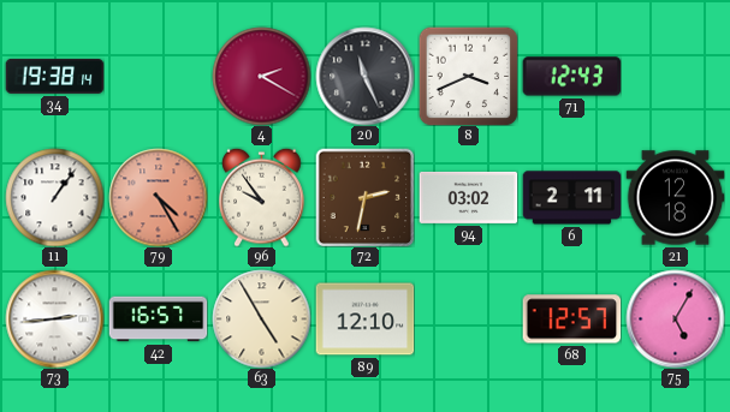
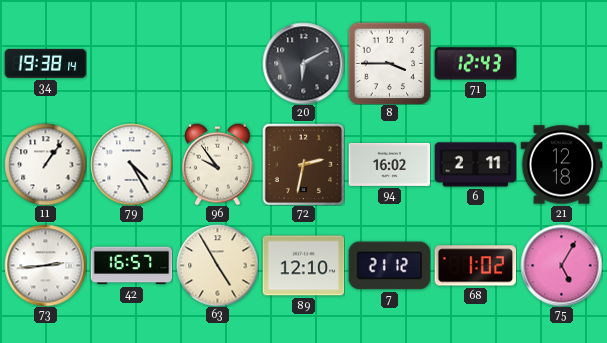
4: 2:20 -> none
20: 11:26 -> 6:10
8: 3:41 -> 3:45
79 dial: salmon -> white
94: 03:02 -> 16:02
7: none -> 21:12
68: 12:57 -> 1:02
